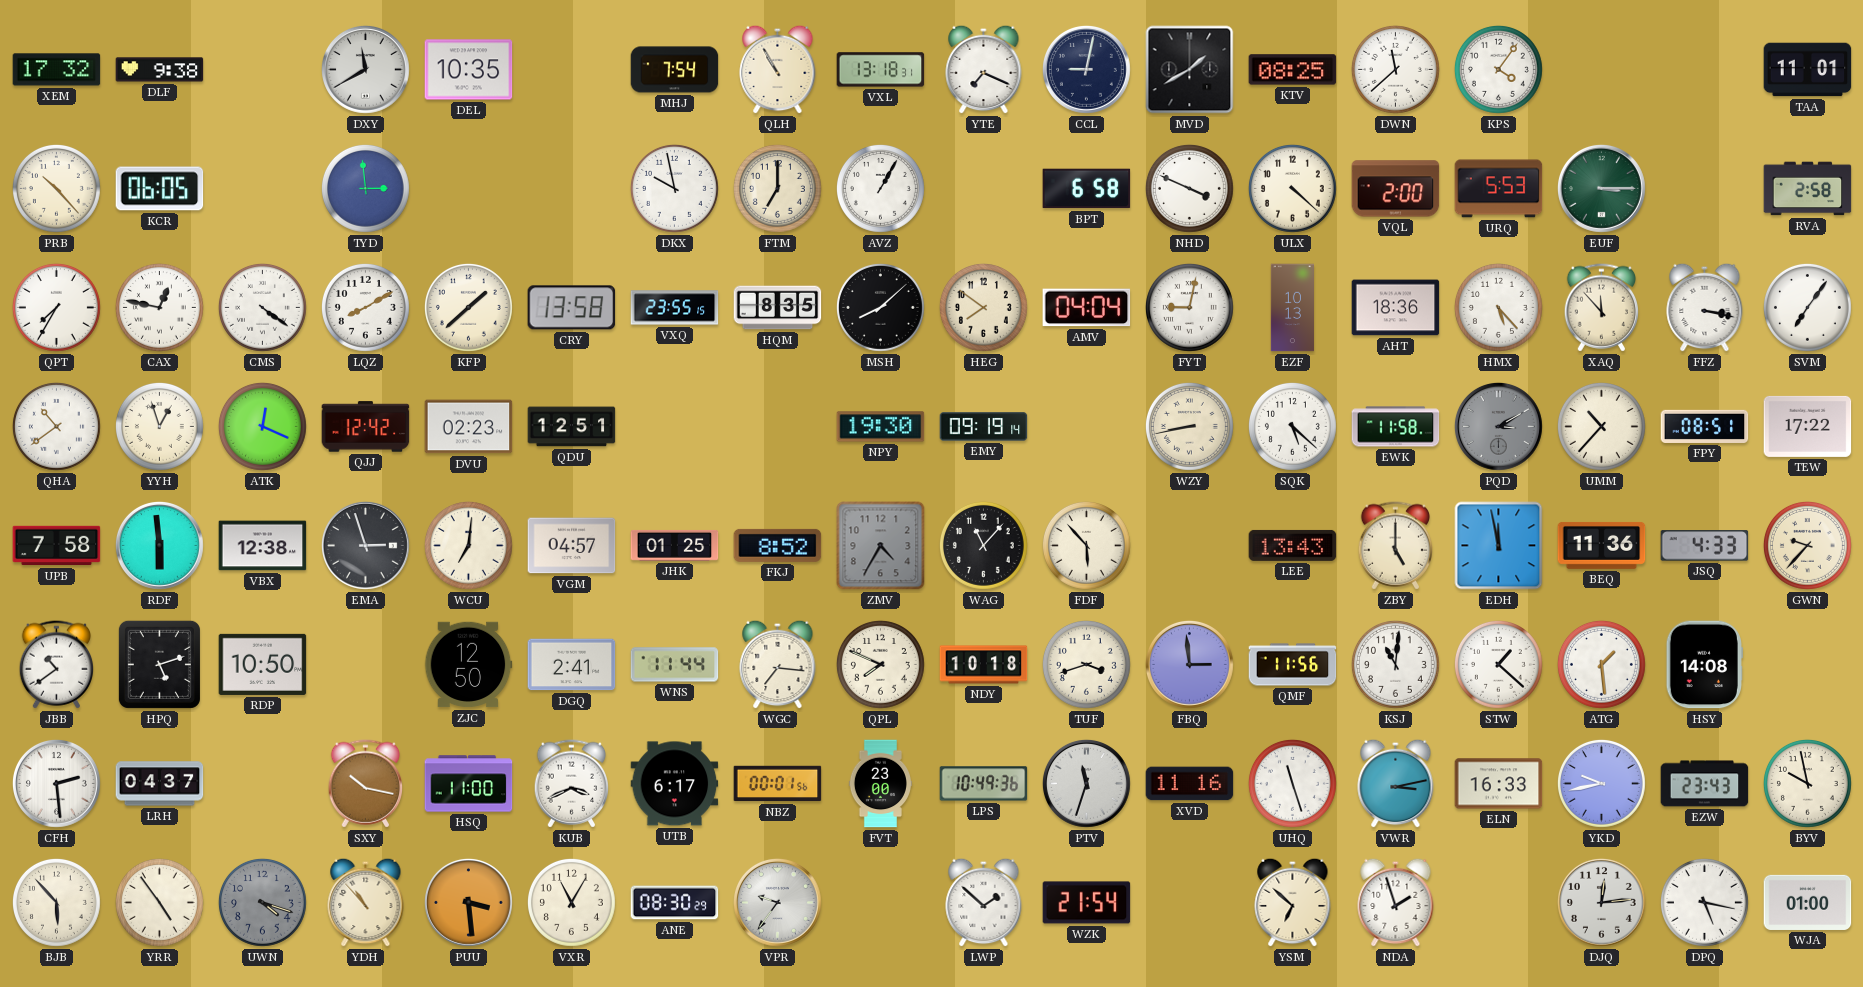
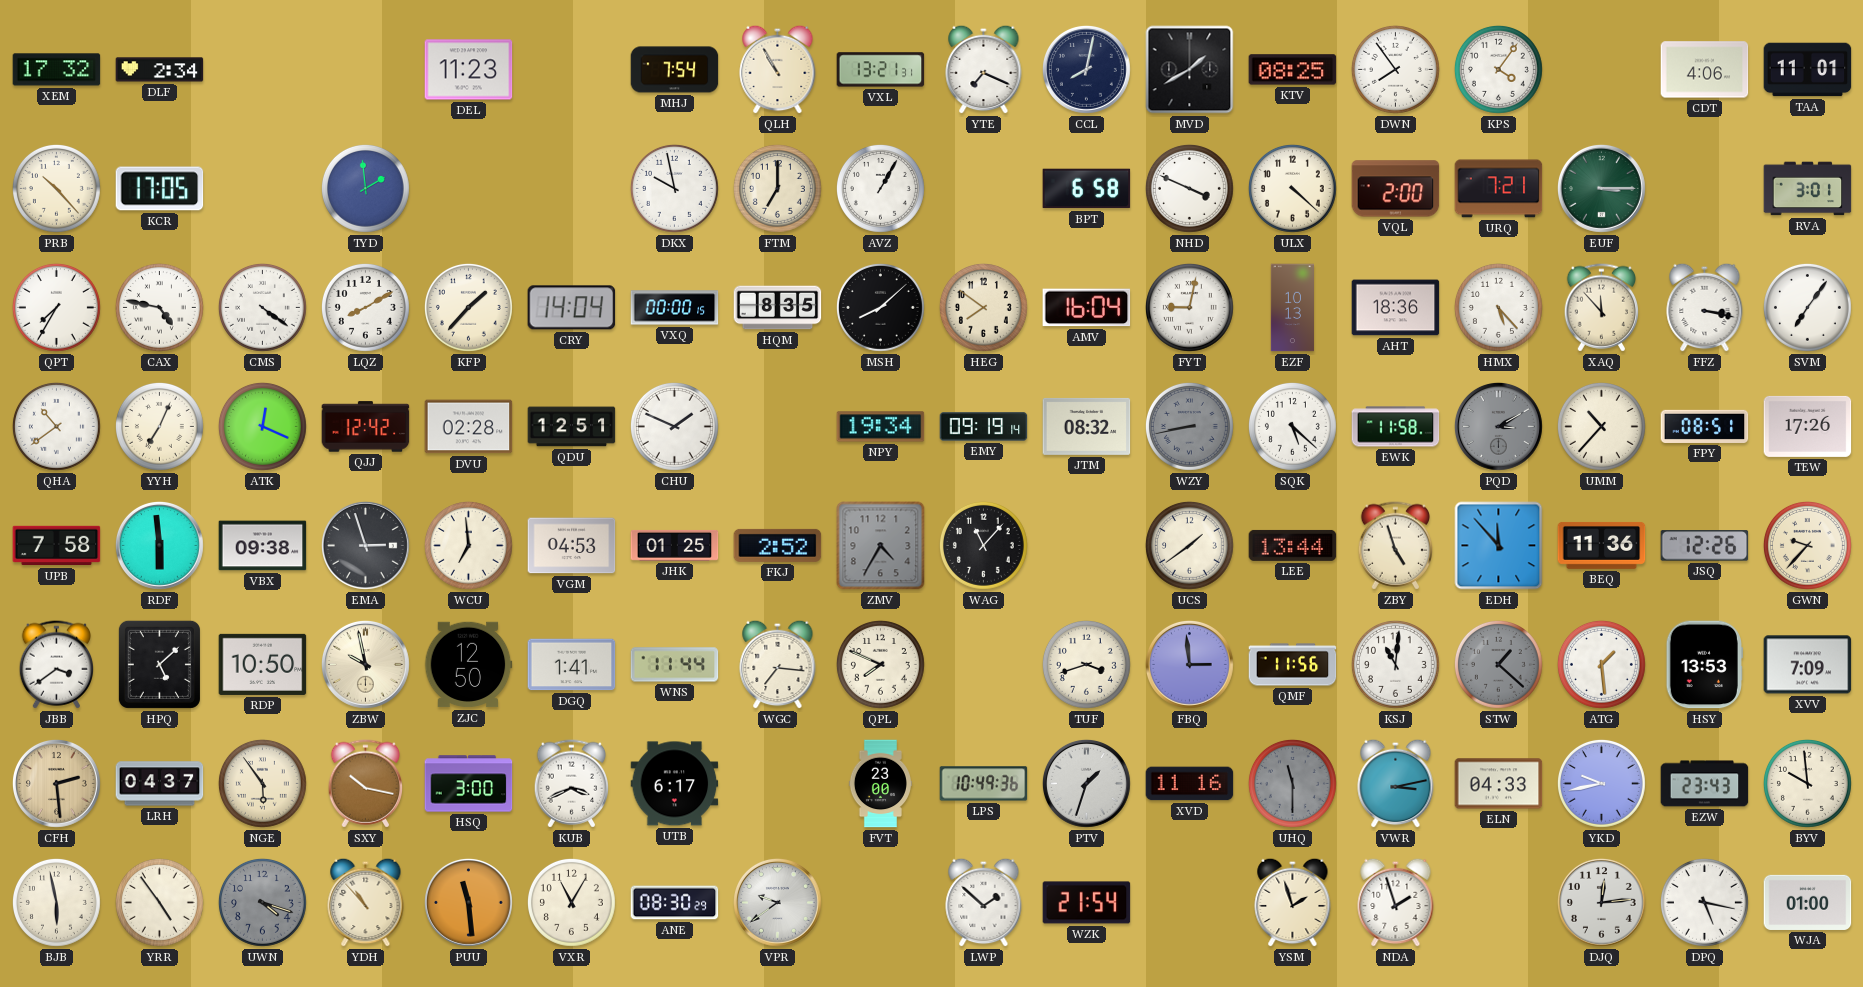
DLF: 9:38 -> 2:34
DXY: 11:40 -> none
DEL: 10:35 -> 11:23
VXL: 13:18 -> 13:21
CCL: 9:02 -> 8:02
DWN: 11:38 -> 7:54
CDT: none -> 4:06
KCR: 06:05 -> 17:05
TYD: 2:59 -> 1:59
URQ: 5:53 -> 7:21
RVA: 2:58 -> 3:01
CAX: 12:47 -> 4:47
KFP: 1:38 -> 1:37
CRY: 13:58 -> 14:04
VXQ: 23:55 -> 00:00
AMV: 04:04 -> 16:04
YYH: 12:57 -> 7:04
DVU: 02:23 -> 02:28
CHU: none -> 1:49
NPY: 19:30 -> 19:34
JTM: none -> 08:32
WZY dial: cream -> grey
TEW: 17:22 -> 17:26
VBX: 12:38 -> 09:38
WCU: 7:01 -> 6:59
VGM: 04:57 -> 04:53
FKJ: 8:52 -> 2:52
FDF: 5:53 -> none
UCS: none -> 1:39
LEE: 13:43 -> 13:44
ZBY: 5:00 -> 4:57
EDH: 11:58 -> 11:53
JSQ: 4:33 -> 12:26
JBB: 10:39 -> 3:39
HPQ: 5:12 -> 5:08
ZBW: none -> 9:58
DGQ: 2:41 -> 1:41
NDY: 10:18 -> none
STW dial: white -> grey
HSY: 14:08 -> 13:53
XVV: none -> 7:09
CFH dial: white -> champagne
NGE: none -> 5:54
HSQ: 11:00 -> 3:00
NBZ: 00:01 -> none
PTV: 11:33 -> 1:33
UHQ: 11:27 -> 11:30
UHQ dial: white -> grey
ELN: 16:33 -> 04:33
BYV: 9:58 -> 9:59
BJB: 5:53 -> 5:58
PUU: 3:29 -> 11:29
VPR: 9:36 -> 9:39
YSM: 6:52 -> 1:57
